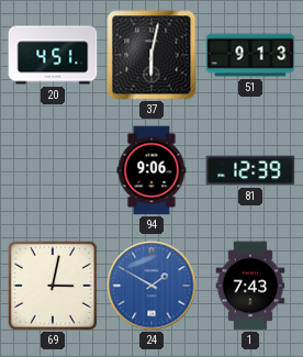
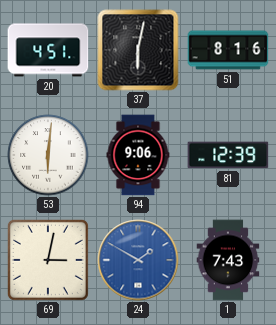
51: 9:13 -> 8:16
53: none -> 6:01
